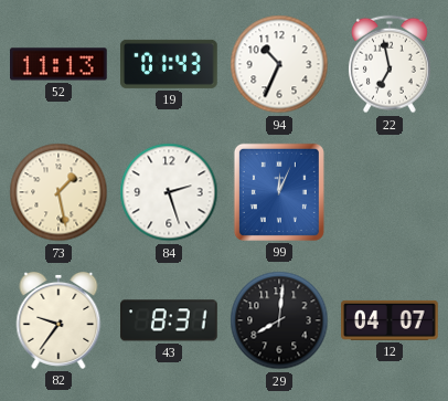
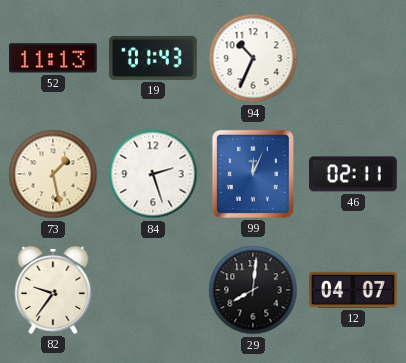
22: 6:58 -> none
46: none -> 02:11
43: 8:31 -> none
